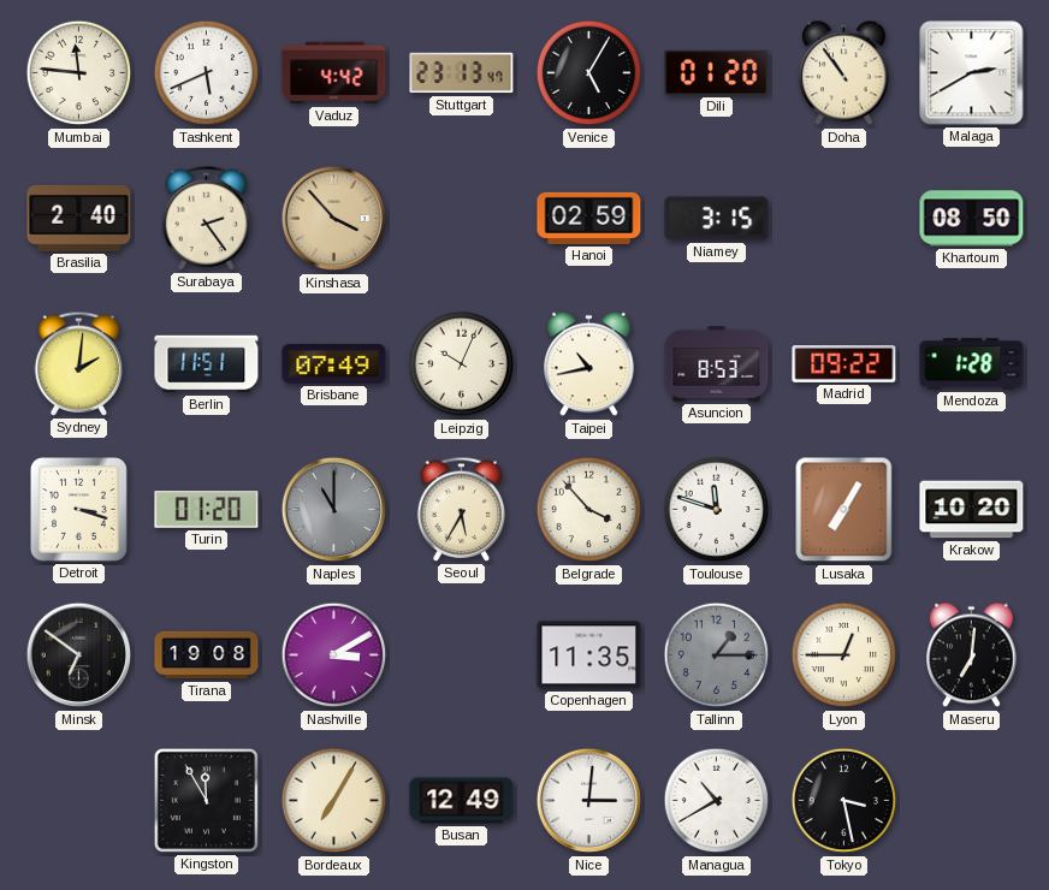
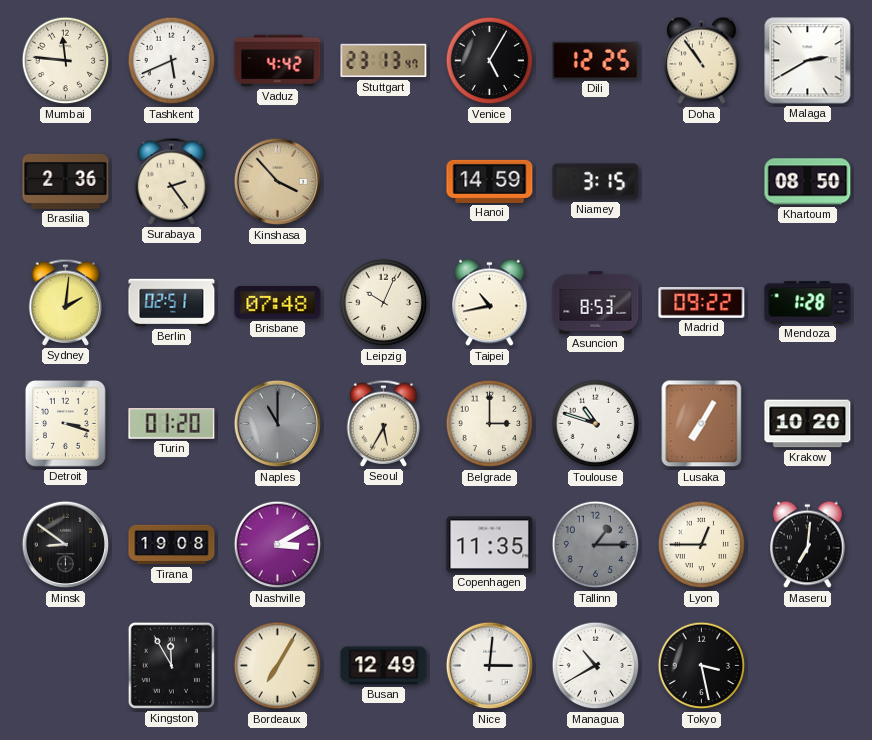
Dili: 01:20 -> 12:25
Brasilia: 2:40 -> 2:36
Hanoi: 02:59 -> 14:59
Berlin: 11:51 -> 02:51
Brisbane: 07:49 -> 07:48
Belgrade: 3:53 -> 3:00
Toulouse: 11:48 -> 10:48
Minsk: 6:51 -> 8:51
